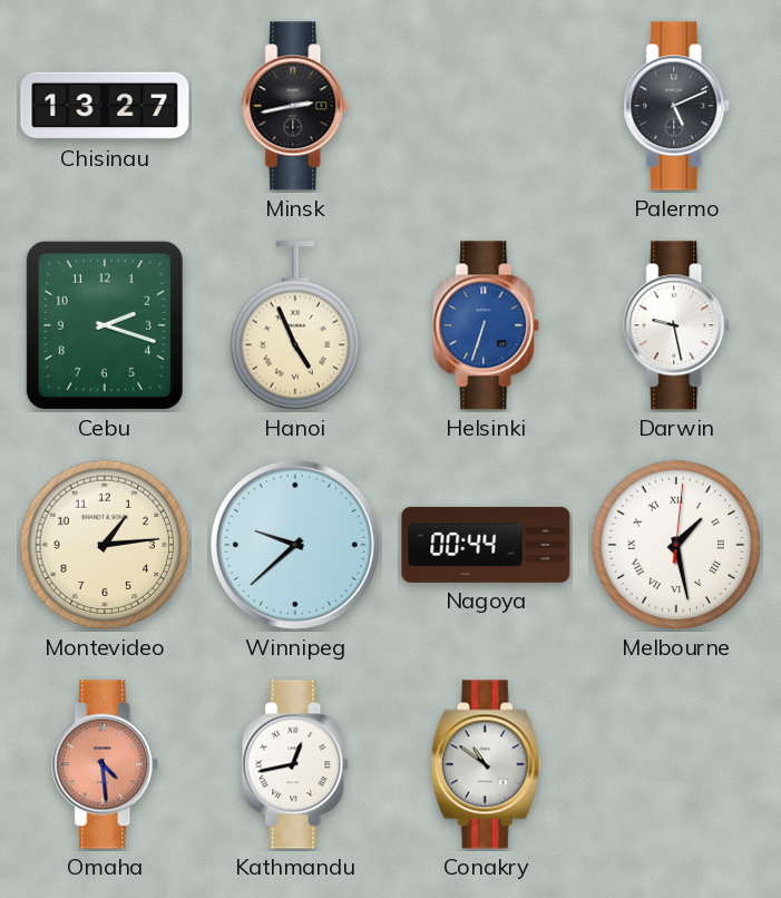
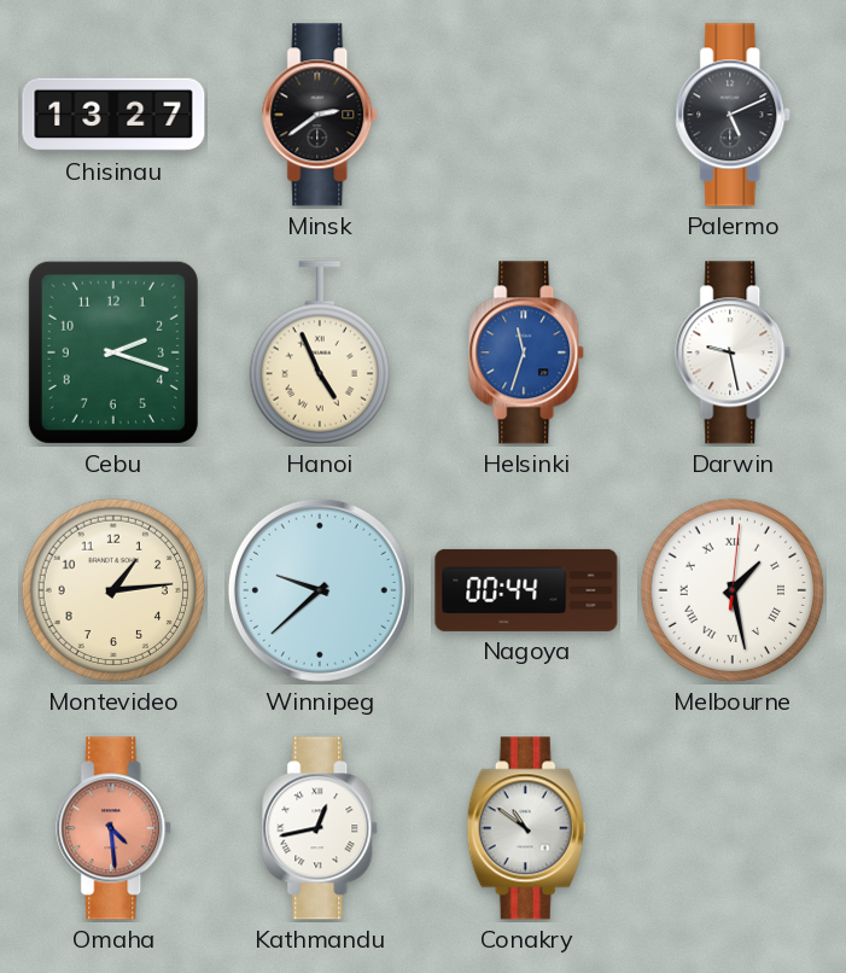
Minsk: 2:43 -> 2:39
Helsinki: 6:33 -> 11:33
